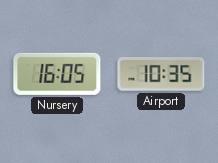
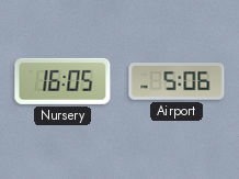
Airport: 10:35 -> 5:06
